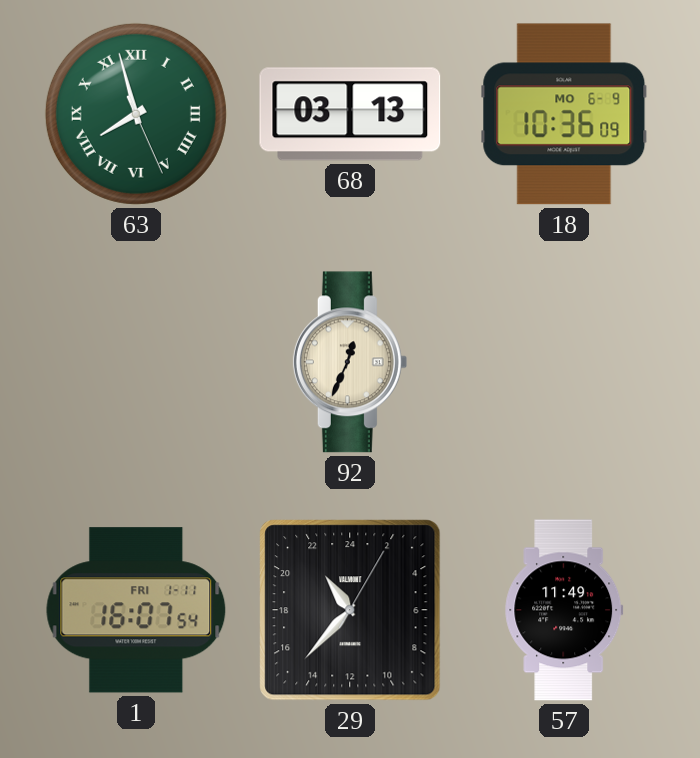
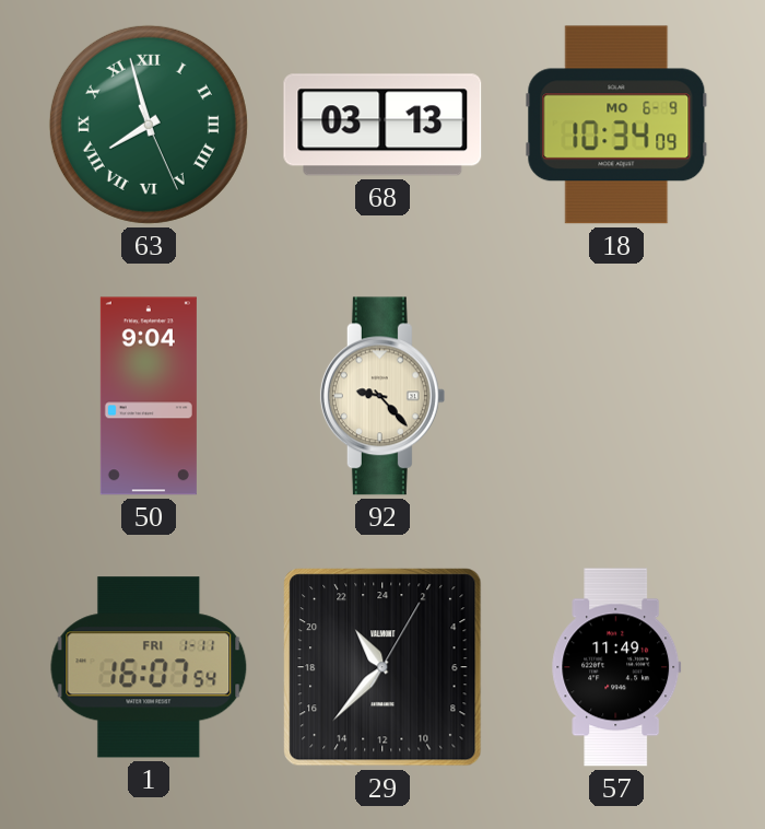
18: 10:36 -> 10:34
50: none -> 9:04
92: 12:34 -> 9:23
